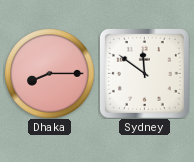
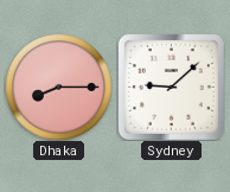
Sydney: 11:51 -> 9:08
